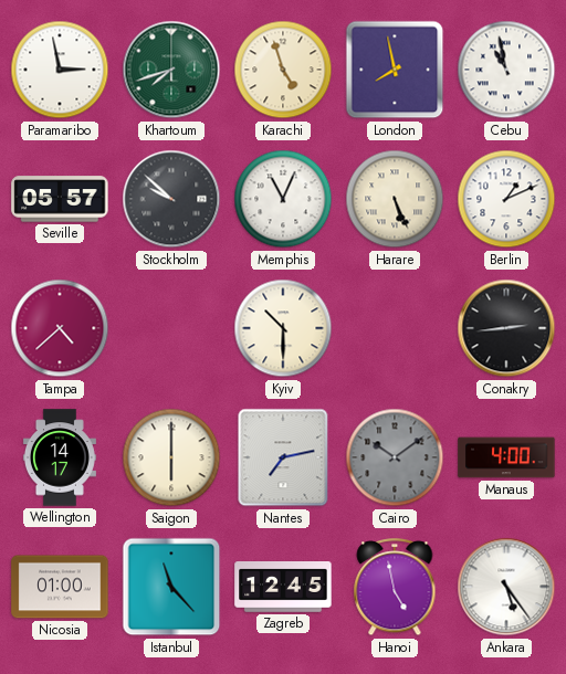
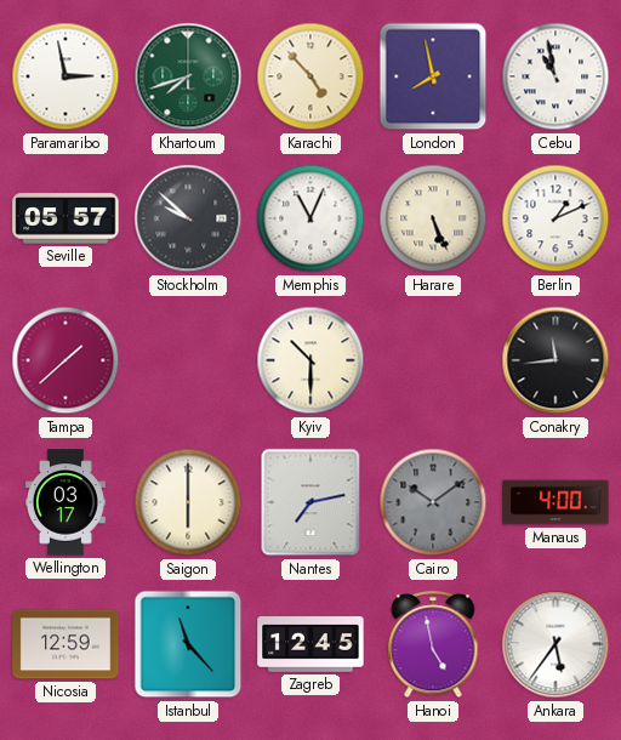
Karachi: 4:57 -> 4:53
Tampa: 4:38 -> 1:38
Conakry: 2:44 -> 11:44
Wellington: 14:17 -> 03:17
Nicosia: 01:00 -> 12:59
Ankara: 5:24 -> 5:36
